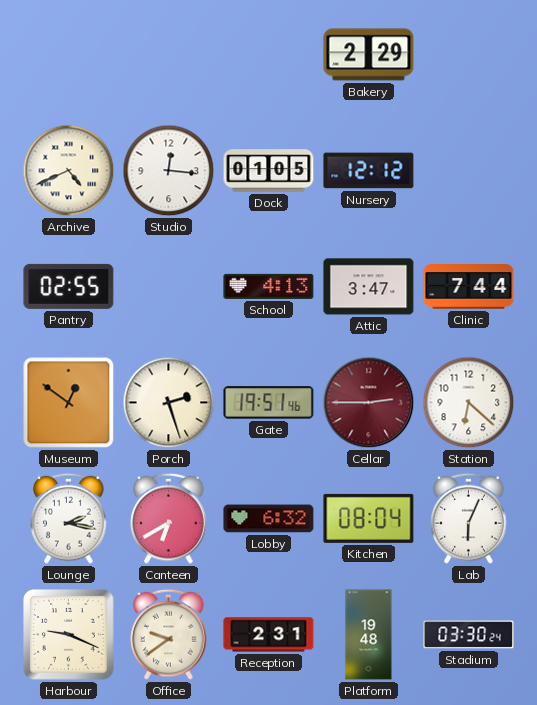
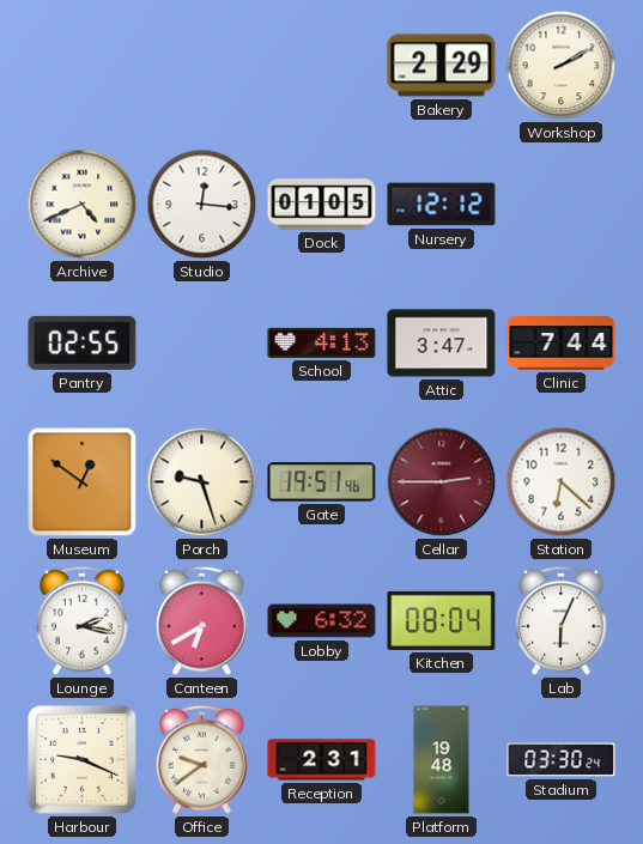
Workshop: none -> 2:10
Porch: 2:27 -> 9:27
